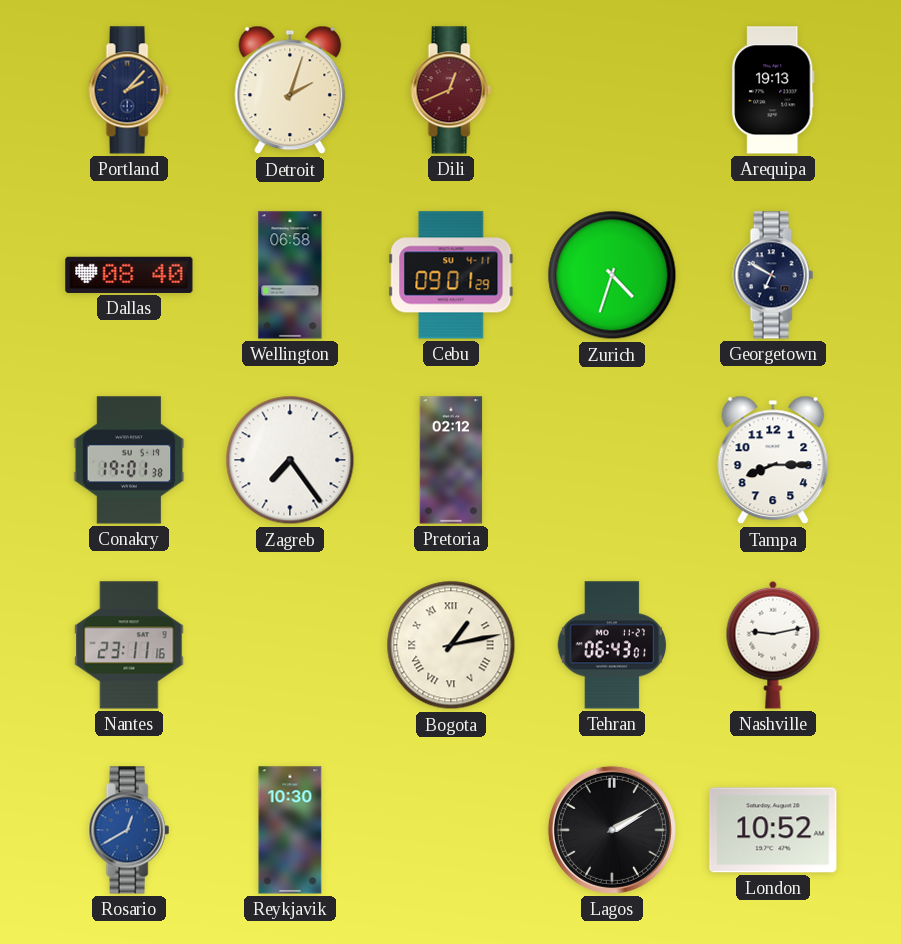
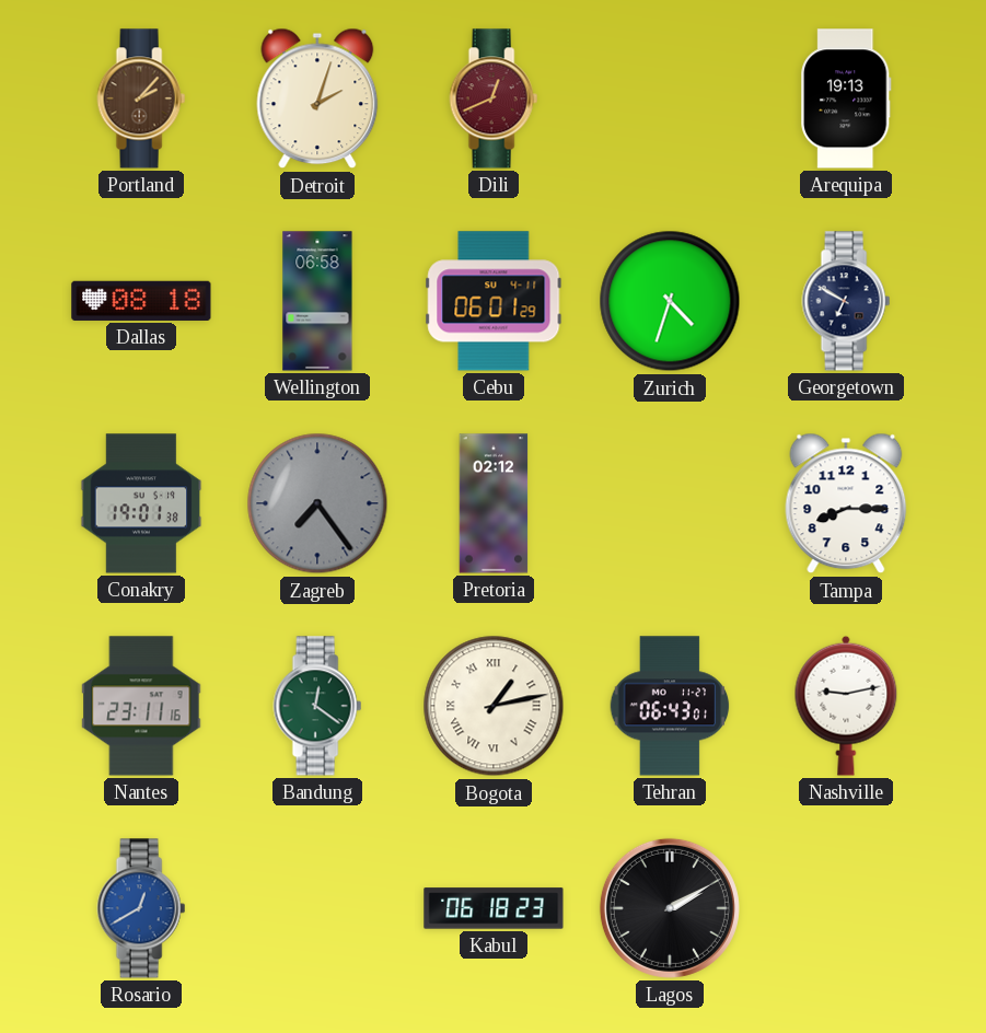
Portland dial: navy -> brown
Dallas: 08:40 -> 08:18
Cebu: 09:01 -> 06:01
Zagreb dial: white -> grey
Bandung: none -> 12:21
Reykjavik: 10:30 -> none
Kabul: none -> 06:18
London: 10:52 -> none
